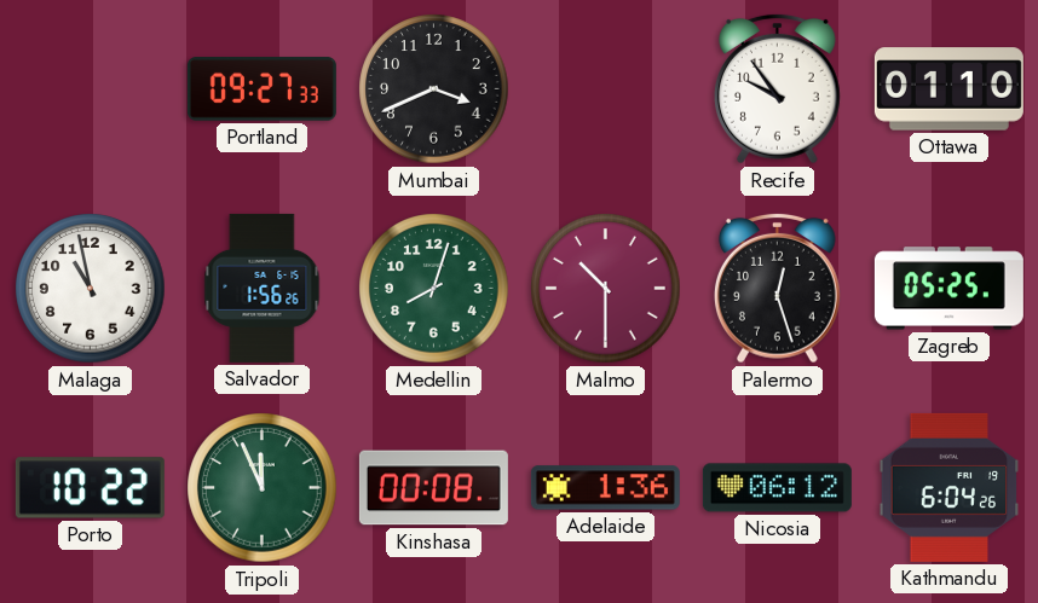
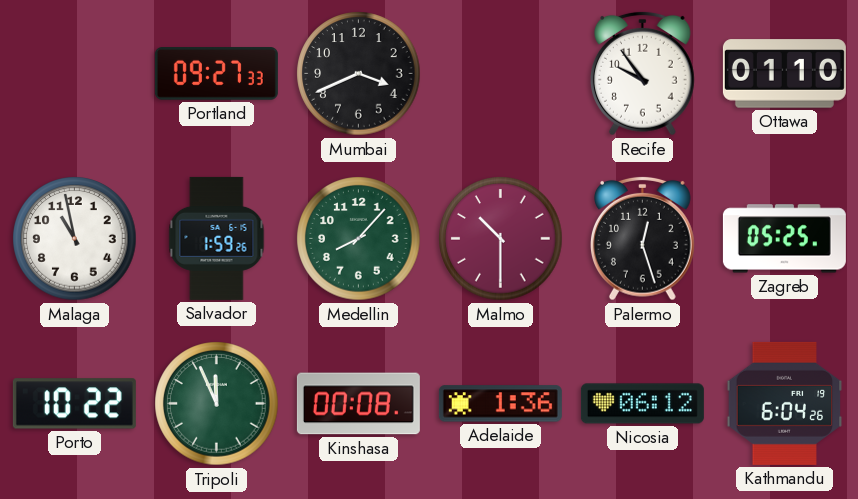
Salvador: 1:56 -> 1:59
Medellin: 8:03 -> 8:07
